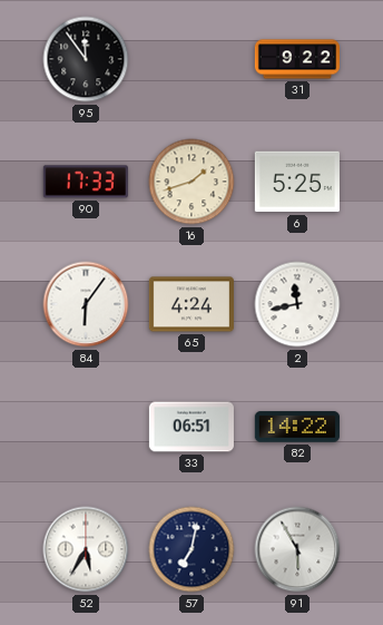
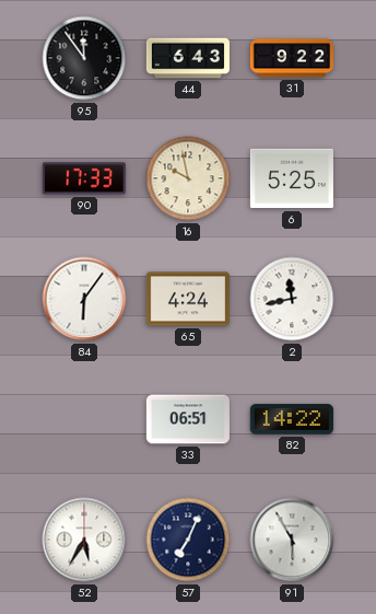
44: none -> 6:43
16: 1:42 -> 9:58
57: 7:02 -> 7:04
